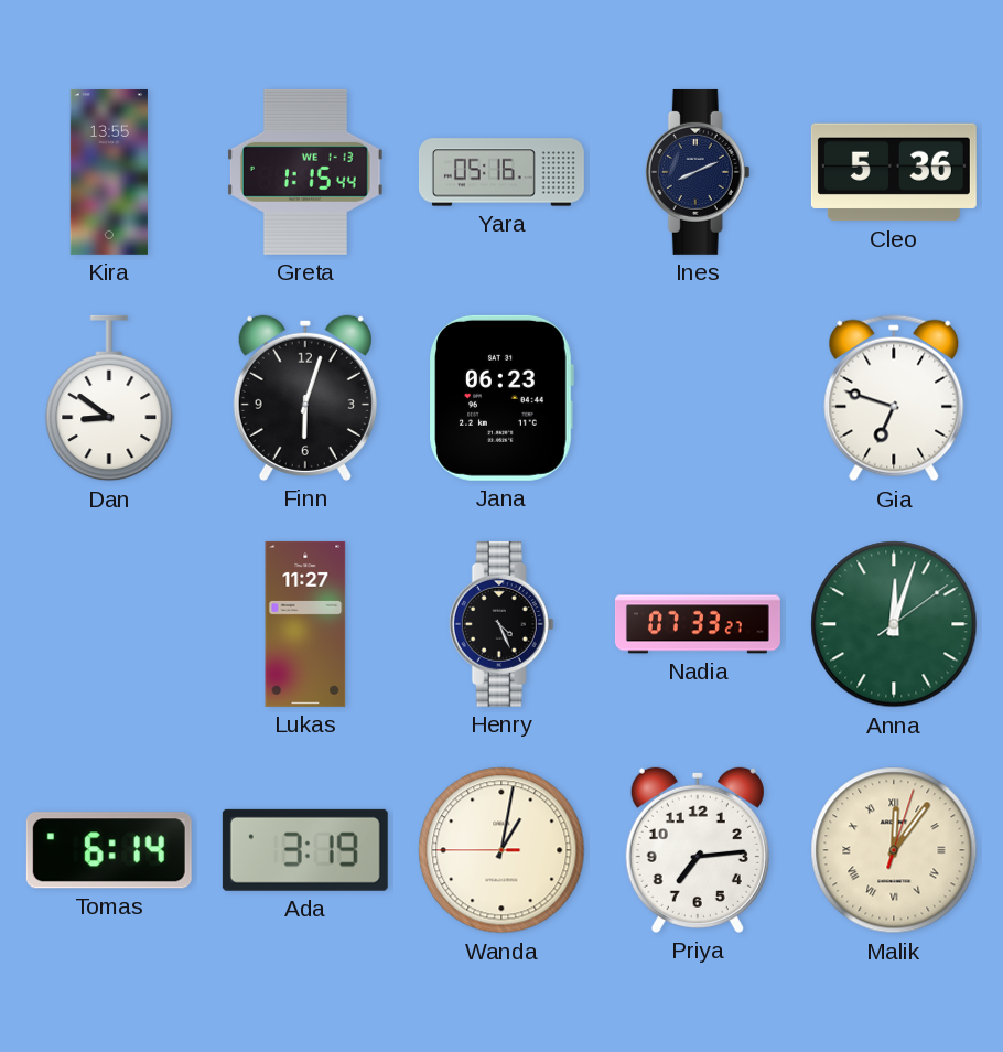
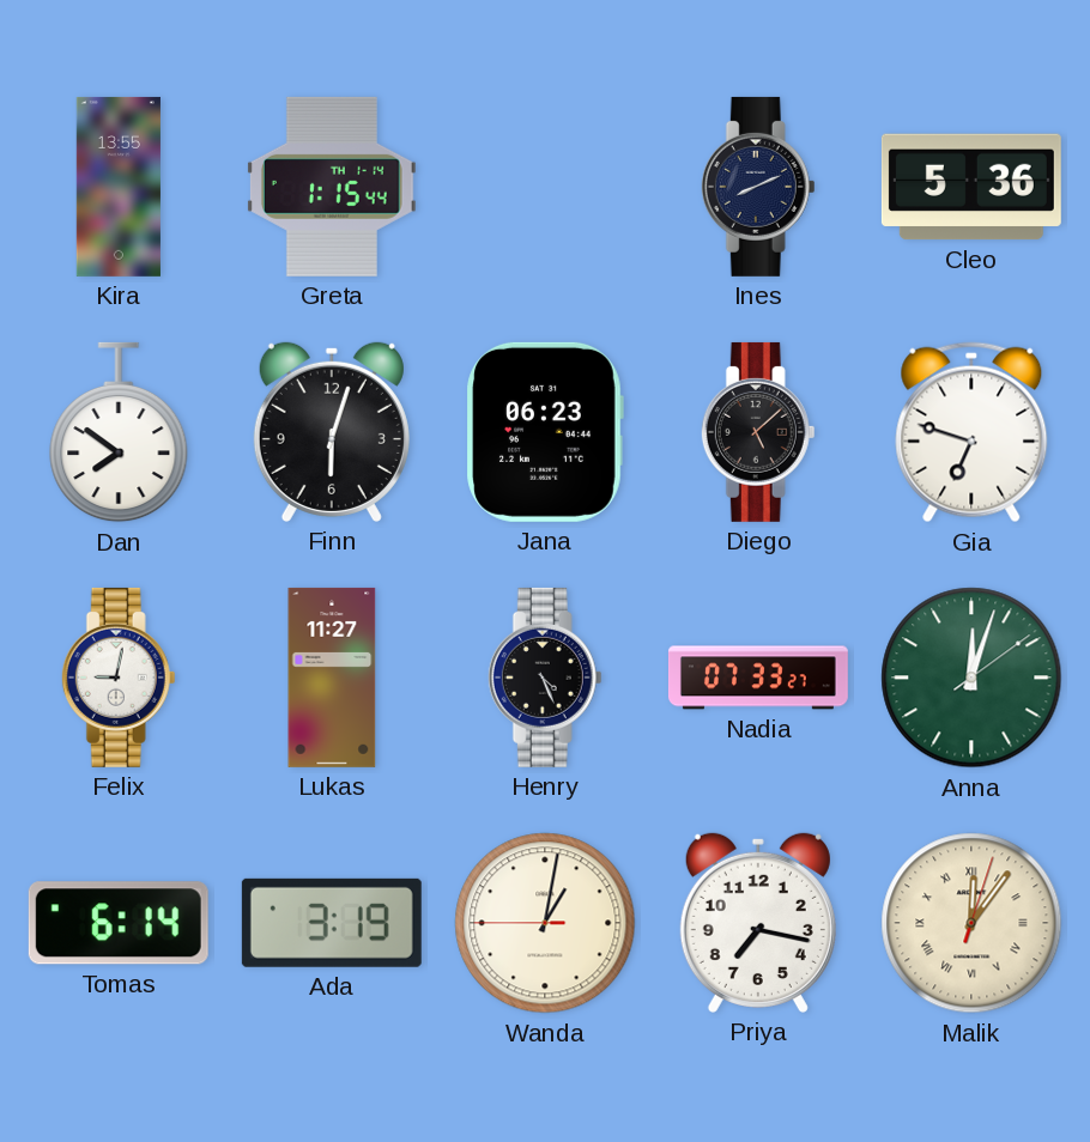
Greta date: WE 1-13 -> TH 1-14
Yara: 05:16 -> none
Dan: 8:51 -> 7:51
Diego: none -> 5:08
Felix: none -> 9:02
Priya: 7:14 -> 7:17
